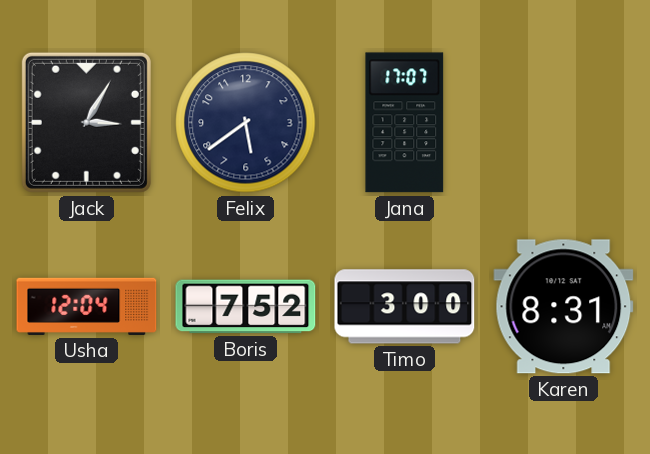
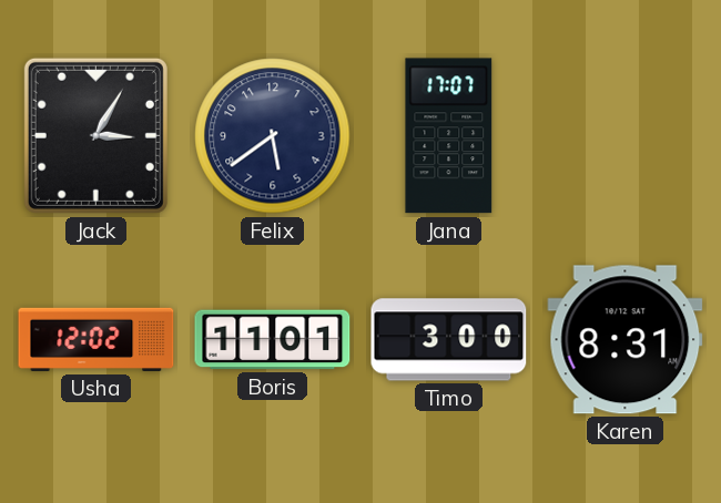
Usha: 12:04 -> 12:02
Boris: 7:52 -> 11:01
